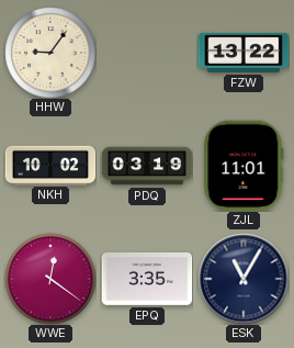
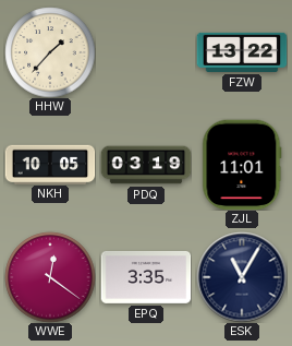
HHW: 9:06 -> 1:37
NKH: 10:02 -> 10:05
